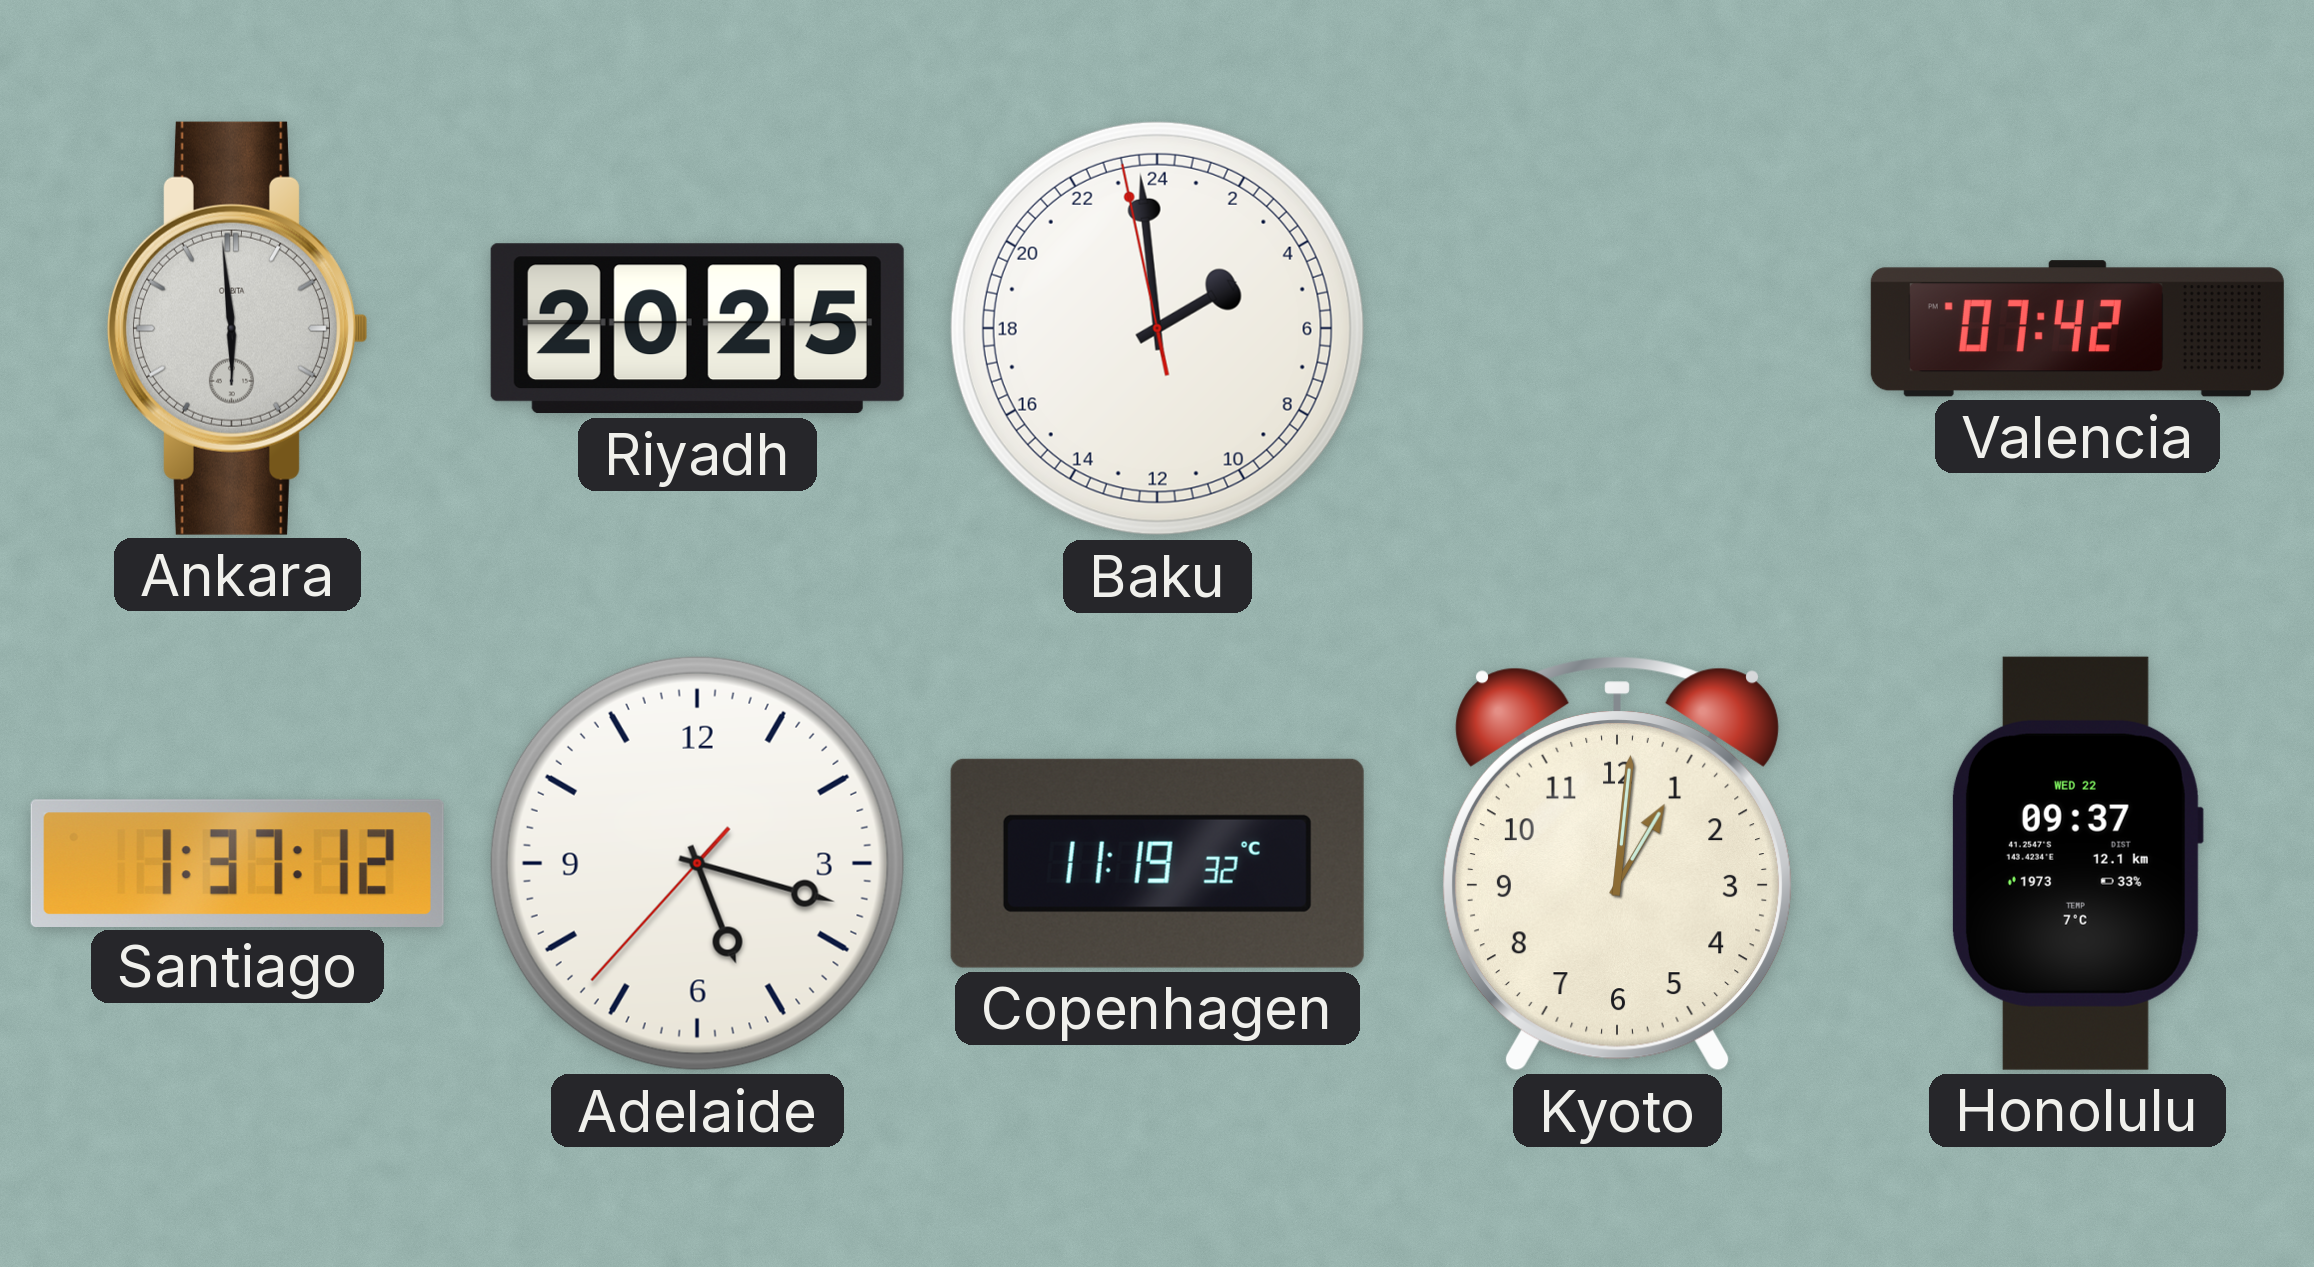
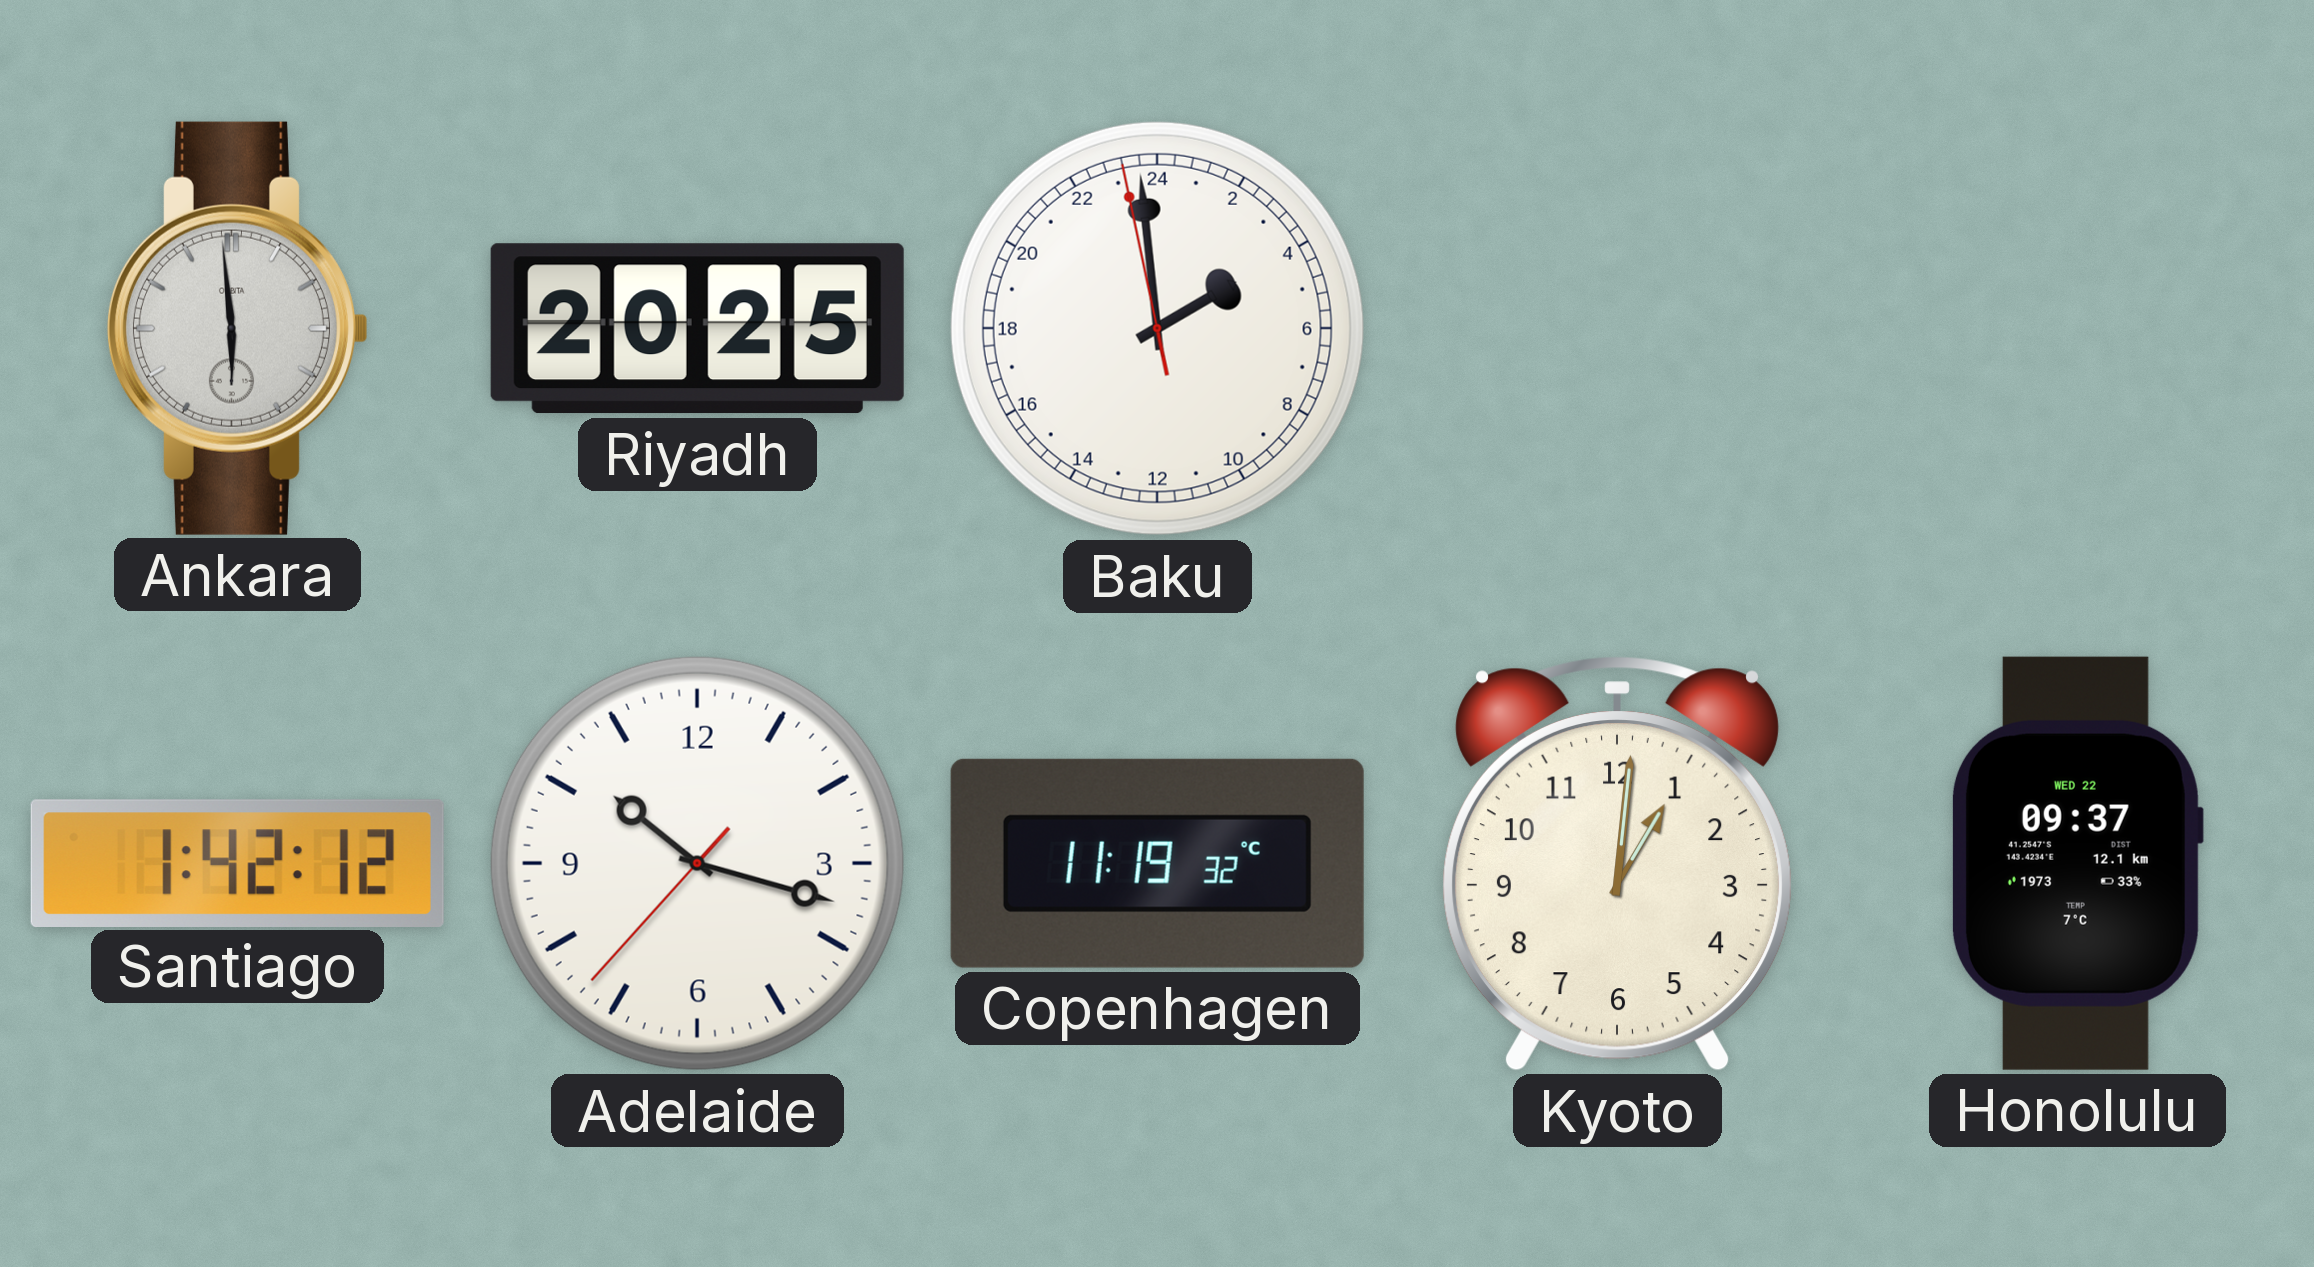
Valencia: 07:42 -> none
Santiago: 1:37 -> 1:42
Adelaide: 5:17 -> 10:17
